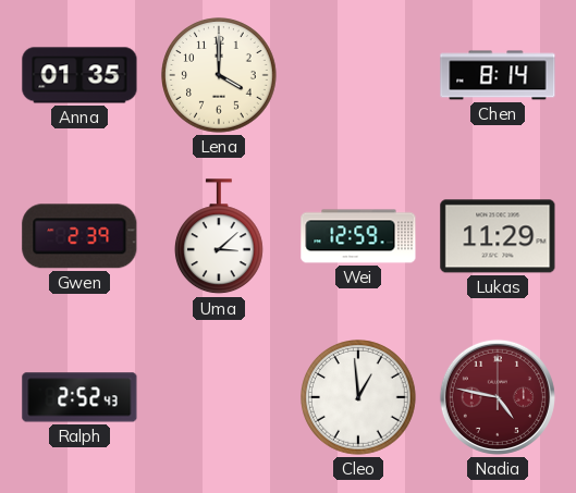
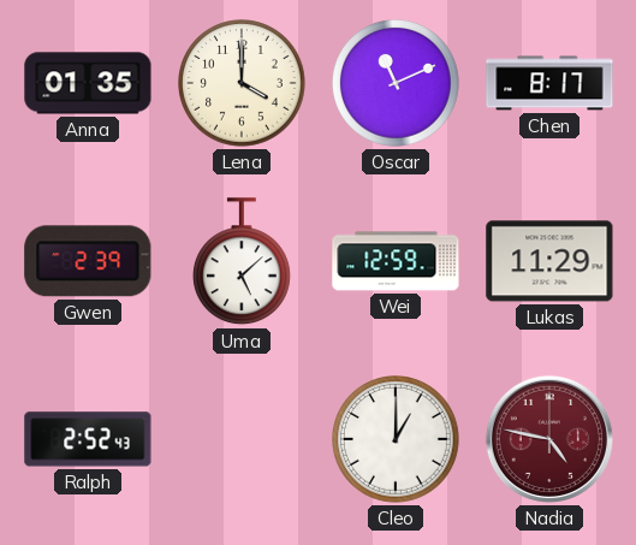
Oscar: none -> 11:11
Chen: 8:14 -> 8:17
Uma: 3:08 -> 5:08
Cleo: 12:59 -> 1:00
